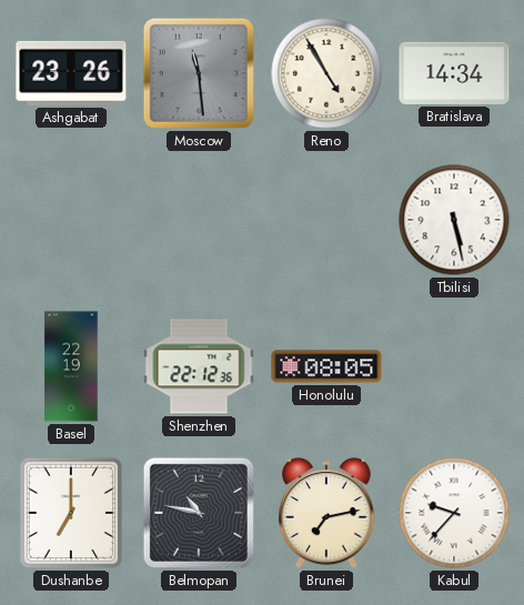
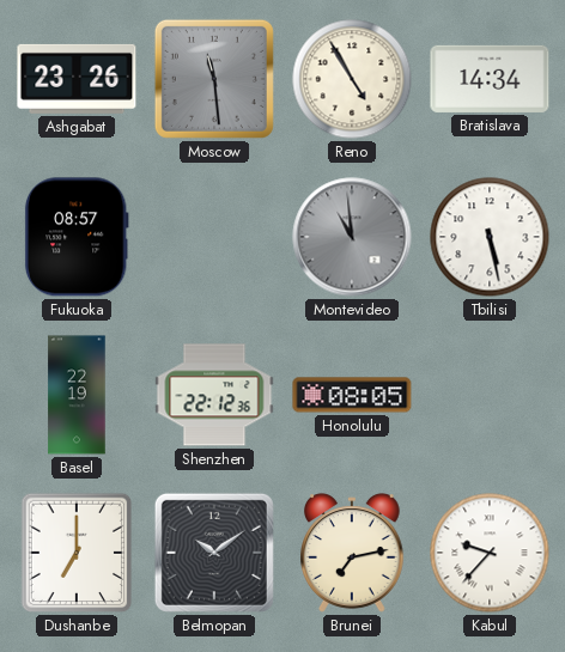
Fukuoka: none -> 08:57
Montevideo: none -> 10:59
Belmopan: 10:47 -> 10:09
